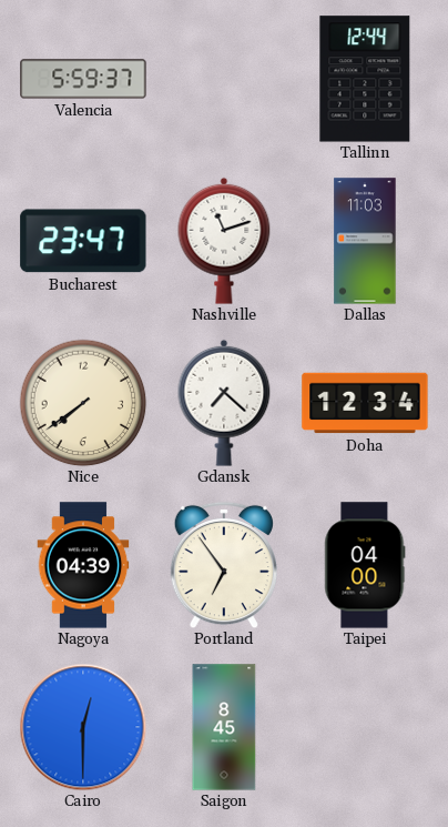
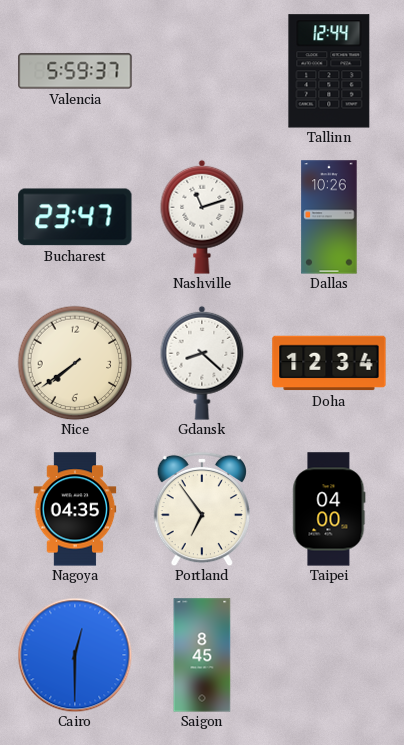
Dallas: 11:03 -> 10:26
Gdansk: 7:22 -> 8:22
Nagoya: 04:39 -> 04:35
